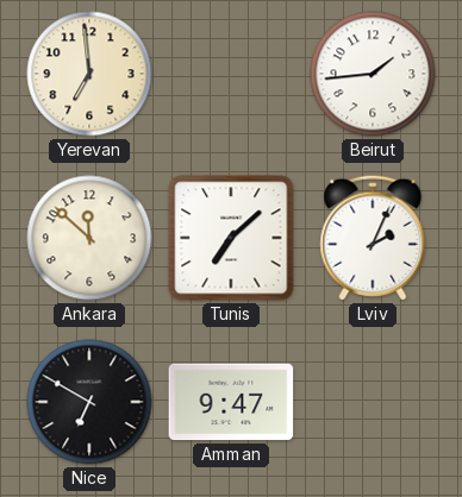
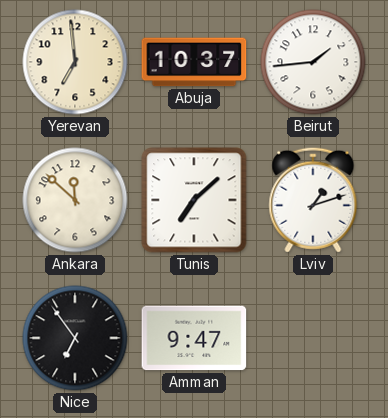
Abuja: none -> 10:37
Lviv: 2:04 -> 1:12
Nice: 6:50 -> 6:54
